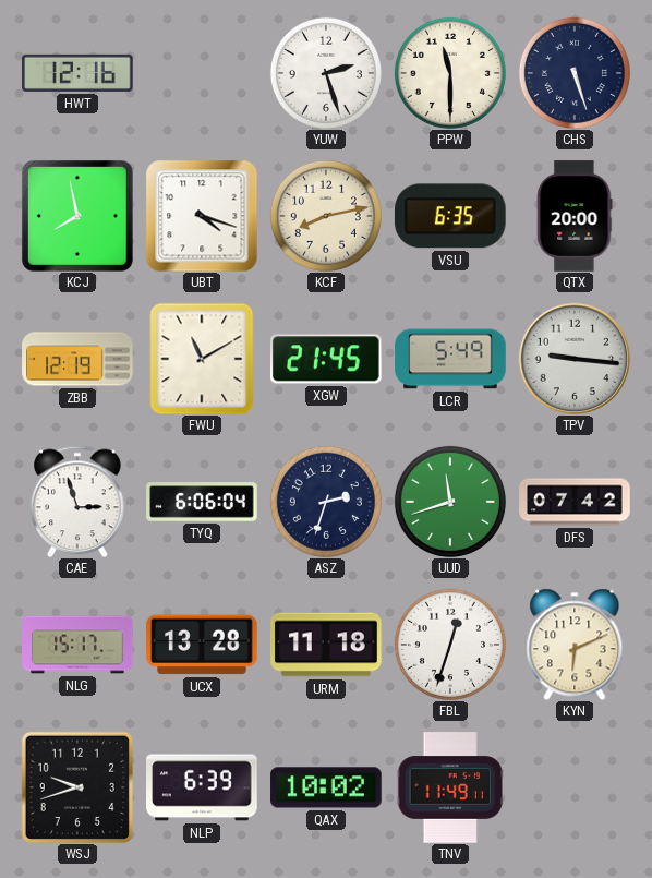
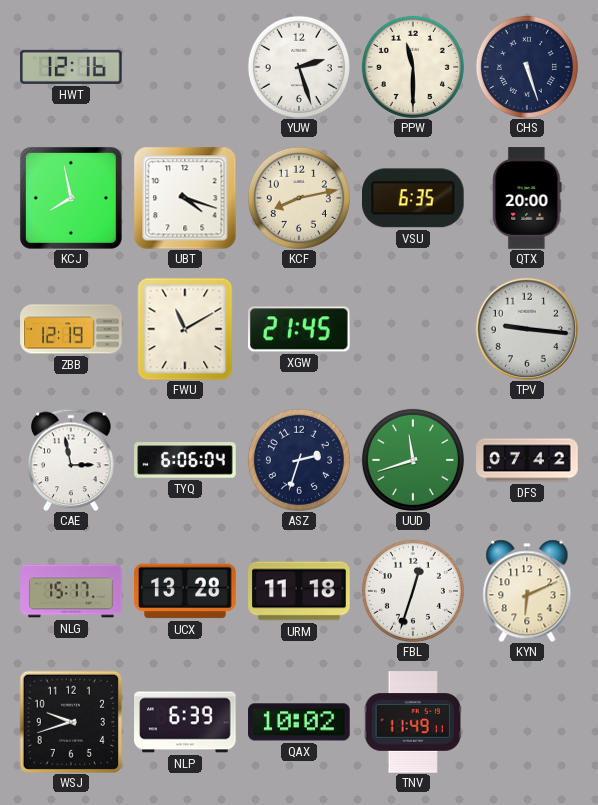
LCR: 5:49 -> none
CAE: 2:57 -> 2:58
